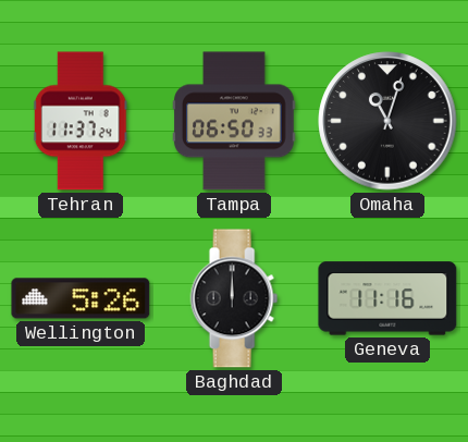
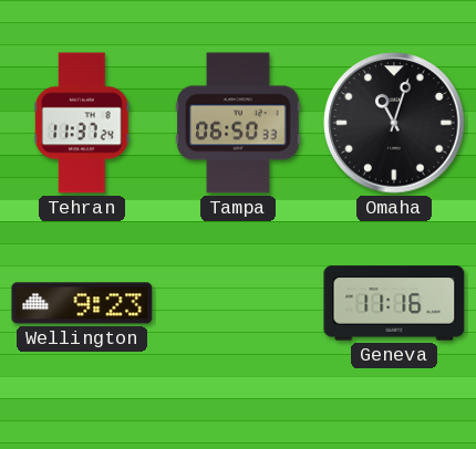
Wellington: 5:26 -> 9:23
Baghdad: 12:00 -> none
